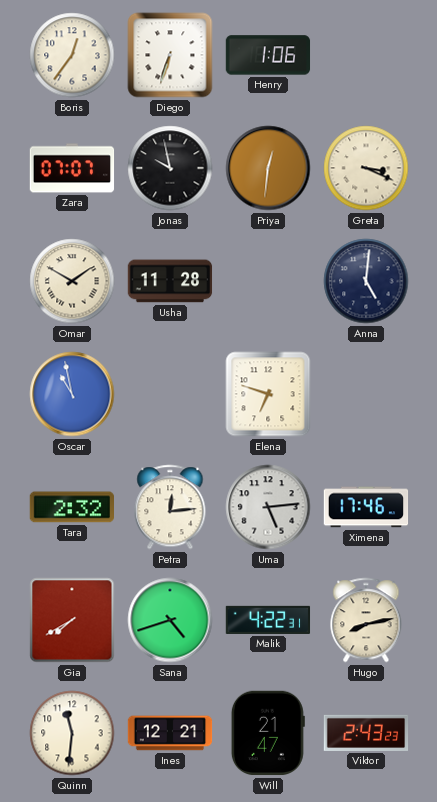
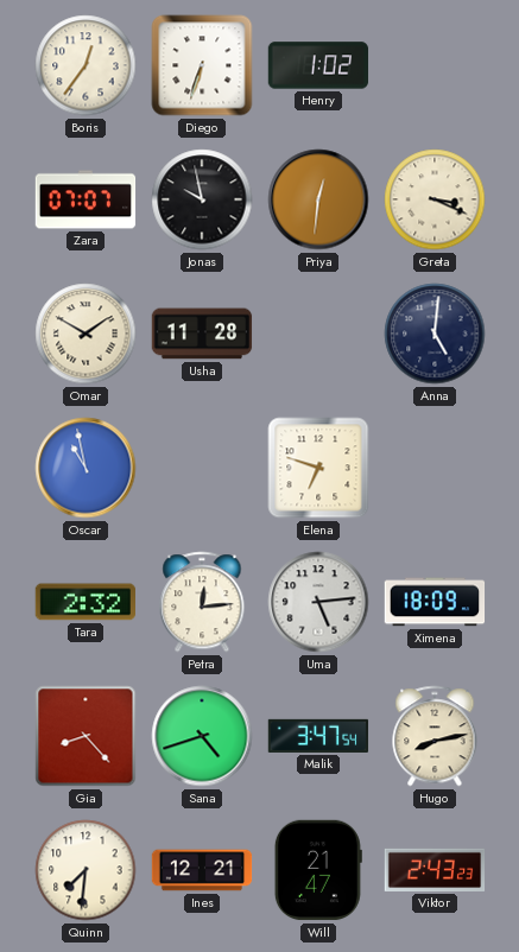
Henry: 1:06 -> 1:02
Ximena: 17:46 -> 18:09
Gia: 7:40 -> 8:23
Malik: 4:22 -> 3:47
Quinn: 11:31 -> 7:31
